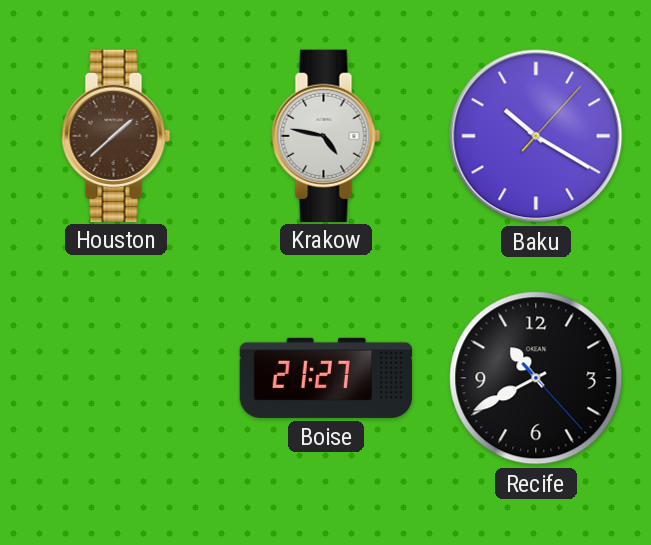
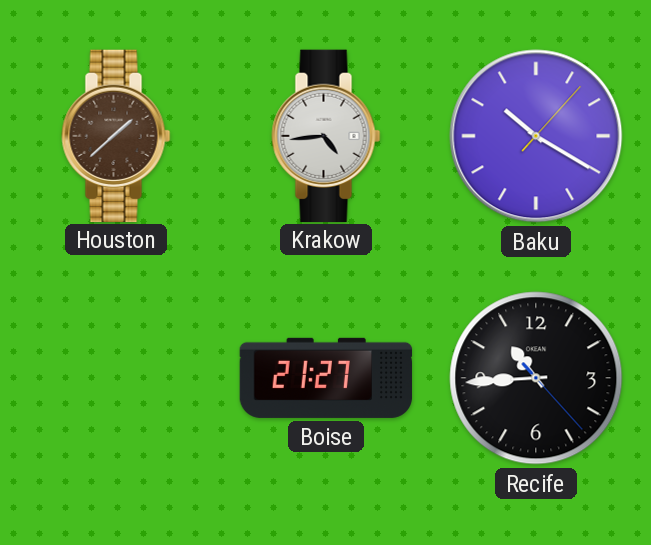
Krakow: 4:47 -> 4:44
Recife: 10:40 -> 10:44
